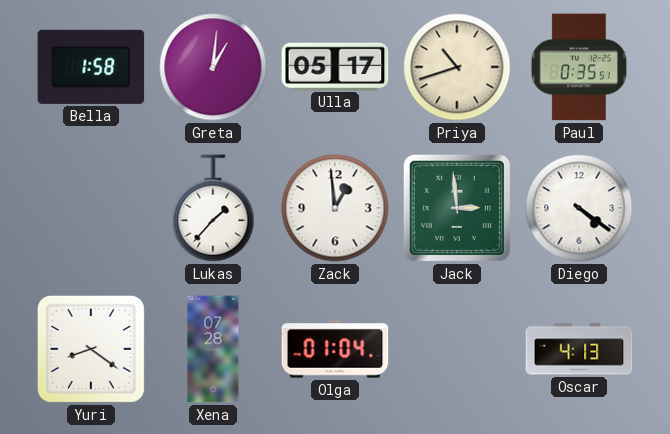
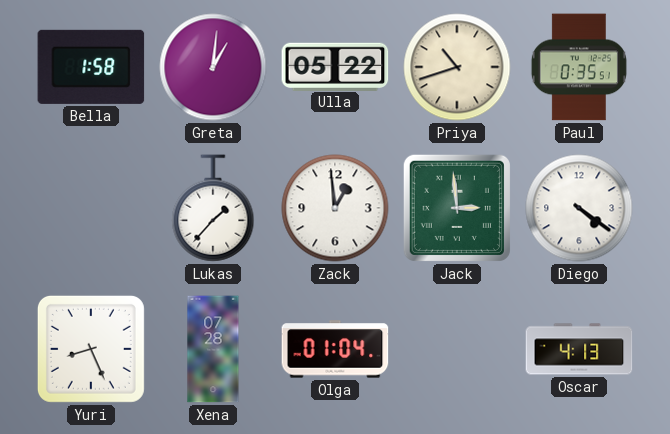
Ulla: 05:17 -> 05:22
Yuri: 8:21 -> 8:26
